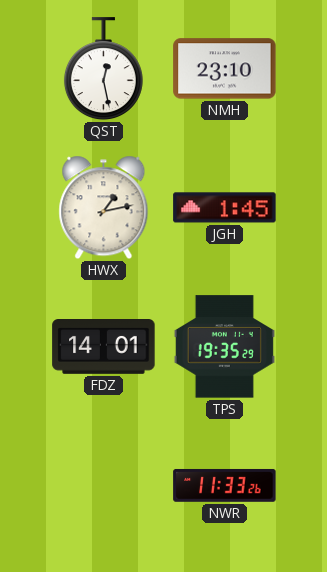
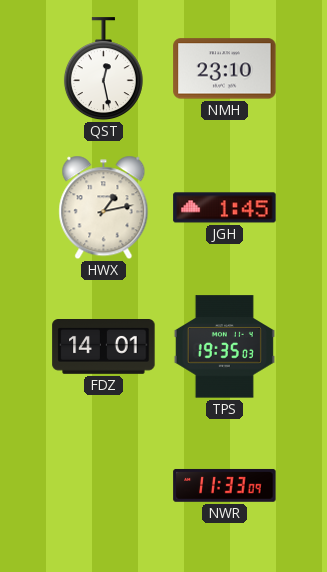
TPS: 19:35:29 -> 19:35:03
NWR: 11:33:26 -> 11:33:09
